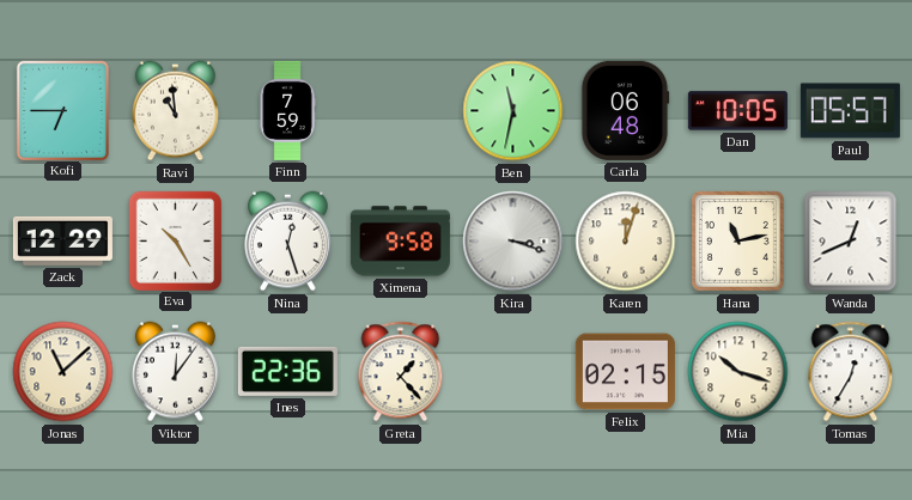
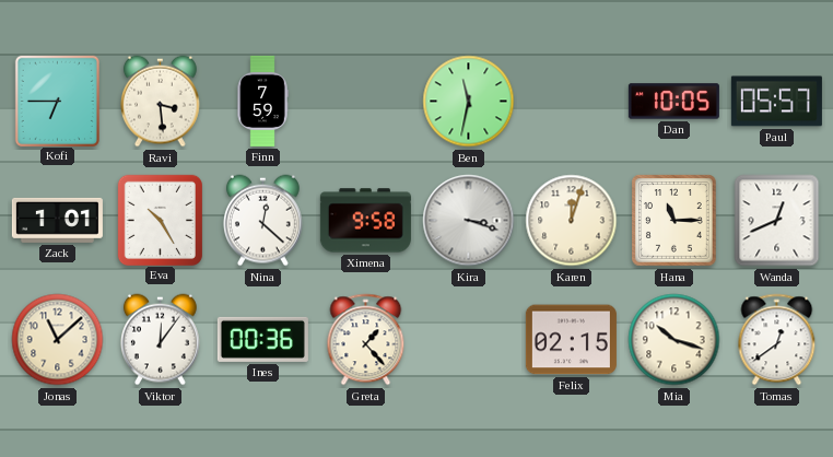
Ravi: 10:59 -> 3:29
Carla: 06:48 -> none
Zack: 12:29 -> 1:01
Nina: 12:27 -> 12:22
Hana: 11:13 -> 11:15
Ines: 22:36 -> 00:36
Tomas: 12:35 -> 12:39
